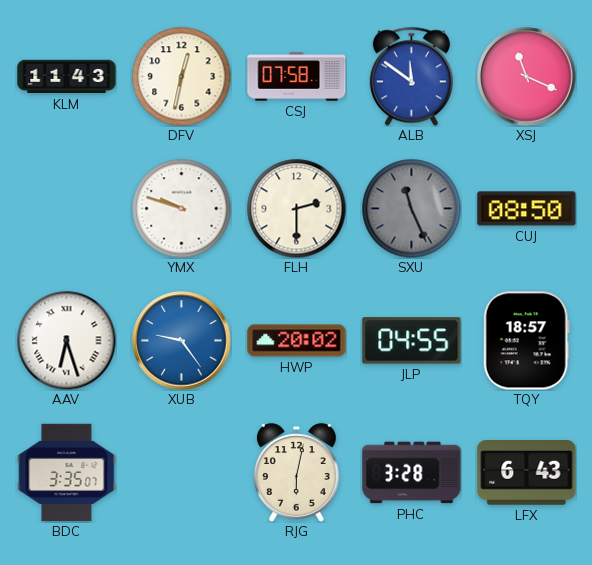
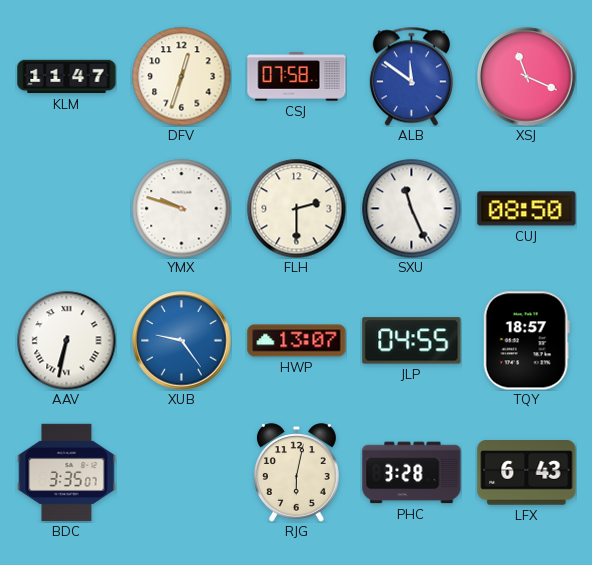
KLM: 11:43 -> 11:47
DFV: 12:32 -> 12:33
SXU dial: grey -> white
AAV: 6:27 -> 6:32
HWP: 20:02 -> 13:07
